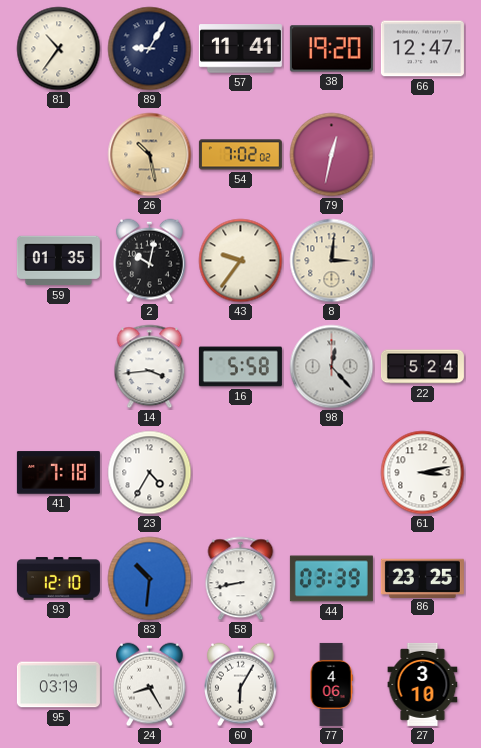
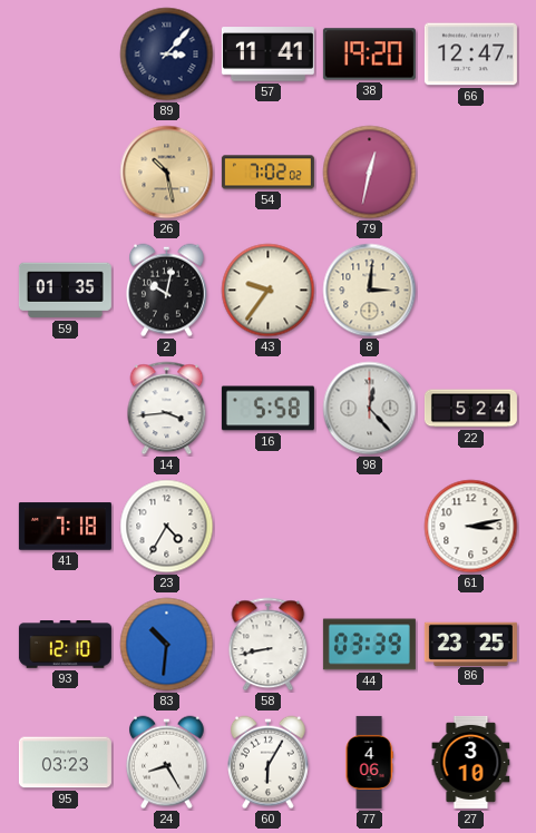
81: 10:36 -> none
89: 9:05 -> 3:07
95: 03:19 -> 03:23
